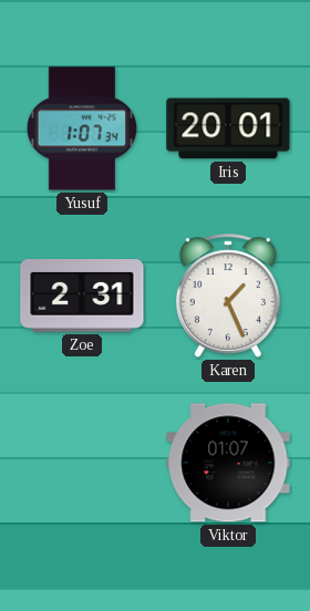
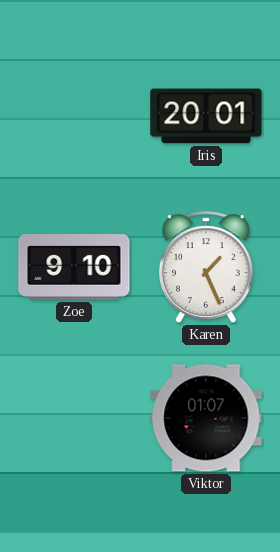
Yusuf: 1:07 -> none
Zoe: 2:31 -> 9:10
